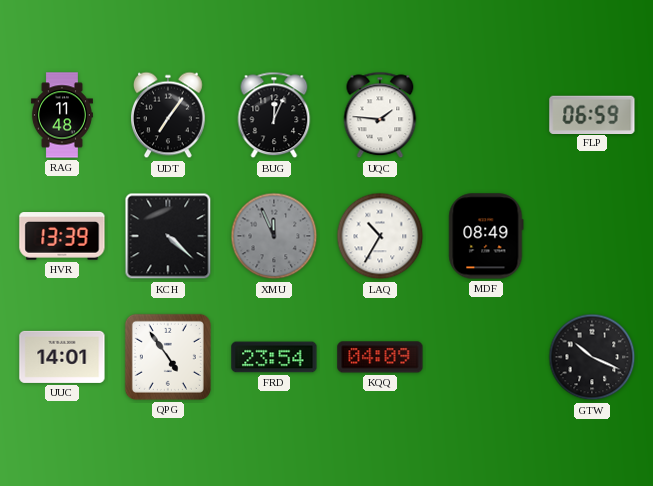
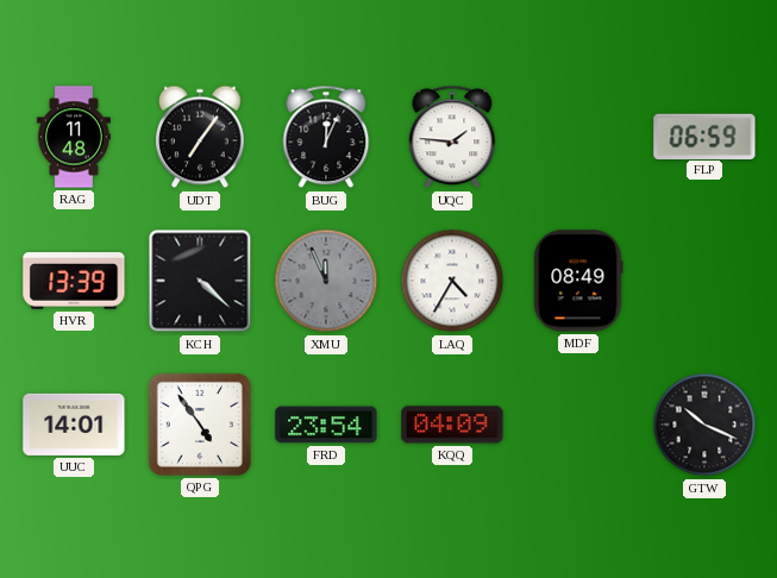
LAQ: 10:35 -> 4:35
